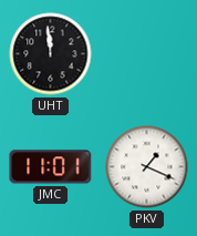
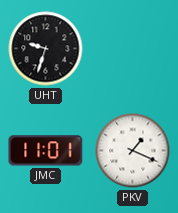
UHT: 11:59 -> 9:33
